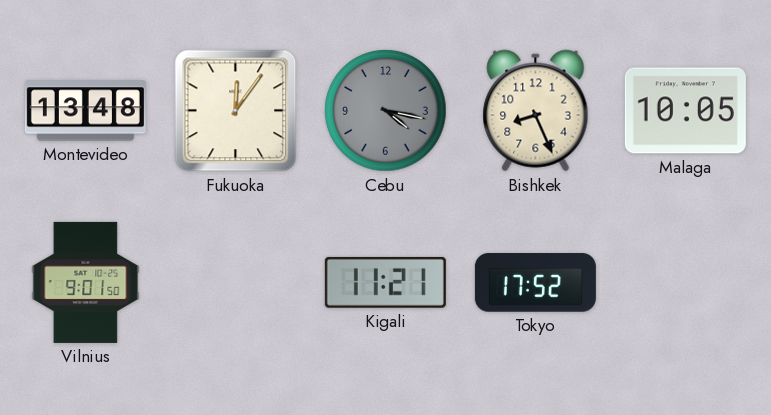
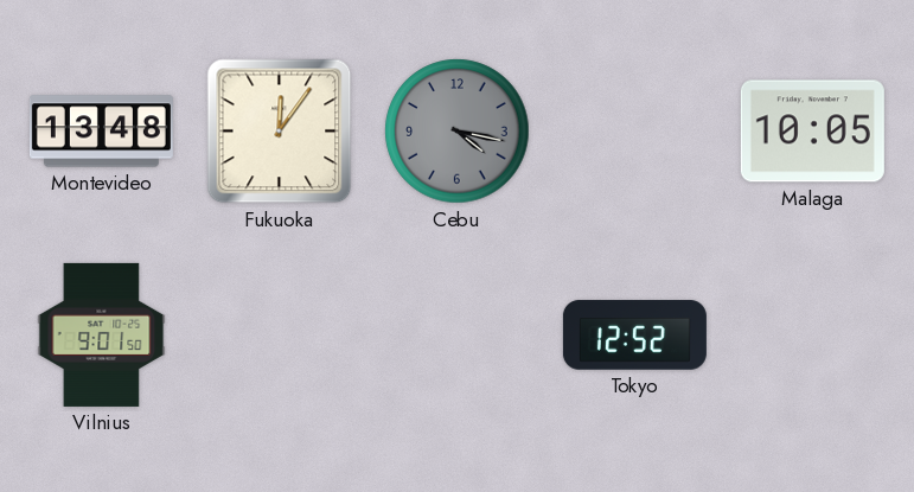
Bishkek: 8:26 -> none
Kigali: 11:21 -> none
Tokyo: 17:52 -> 12:52
